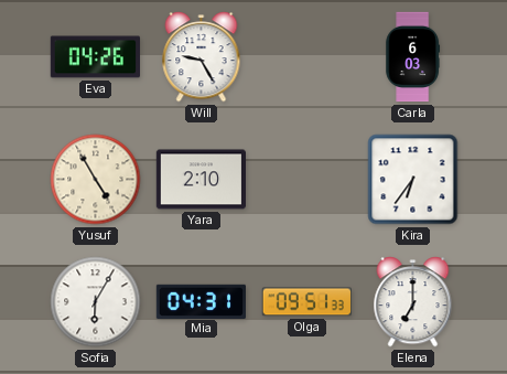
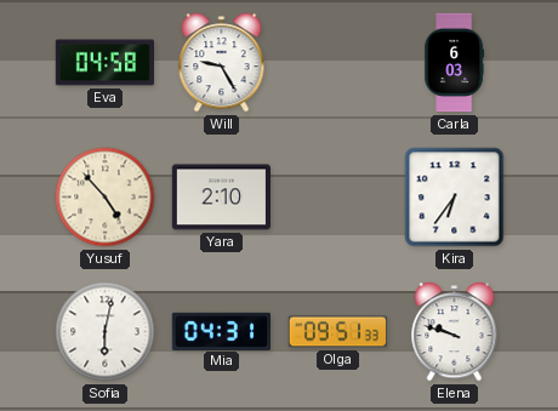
Eva: 04:26 -> 04:58
Yusuf: 4:55 -> 4:53
Sofia: 6:05 -> 6:02
Elena: 7:00 -> 9:48
